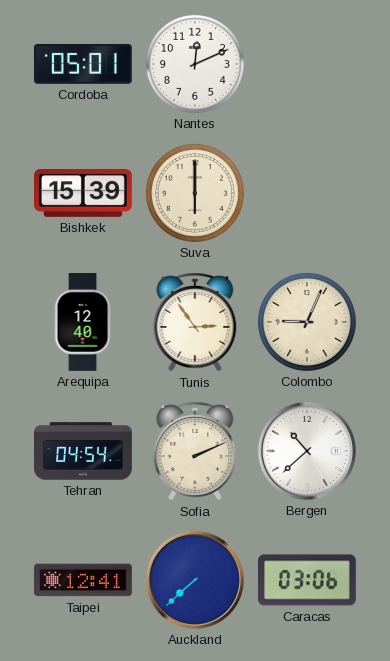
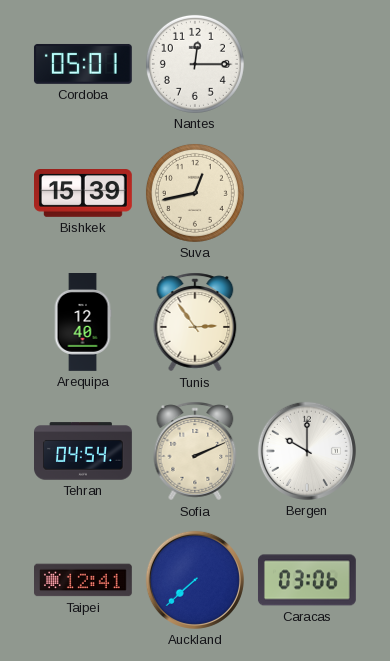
Nantes: 12:11 -> 12:15
Suva: 6:00 -> 12:43
Colombo: 9:04 -> none
Bergen: 10:38 -> 10:00
